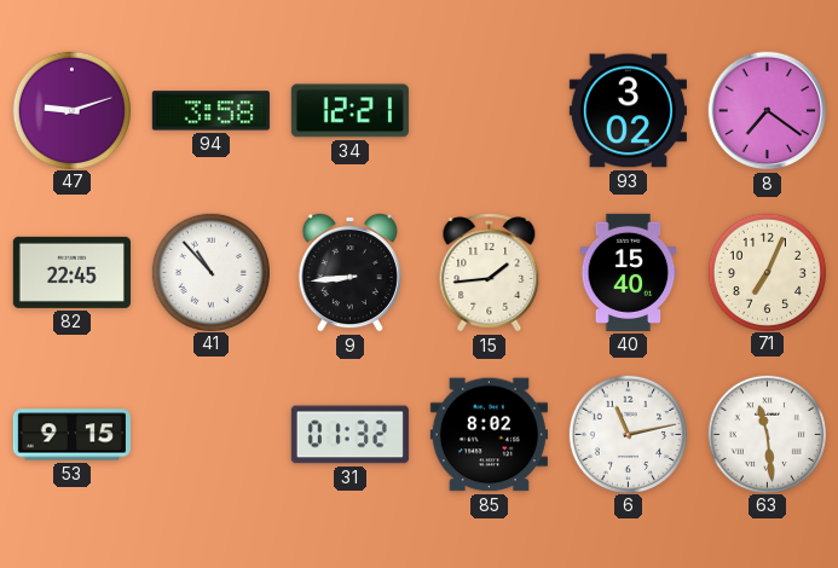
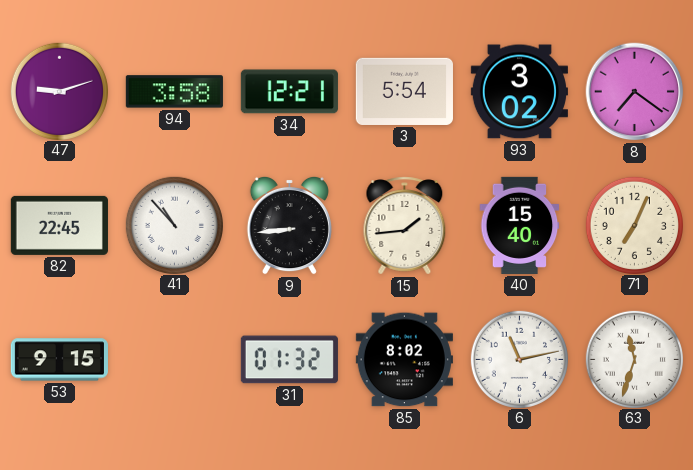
3: none -> 5:54
63: 11:29 -> 11:33
